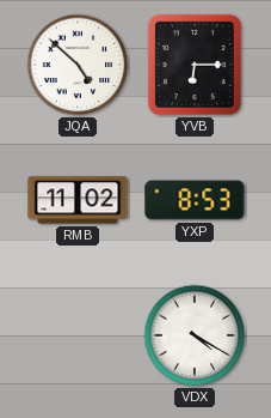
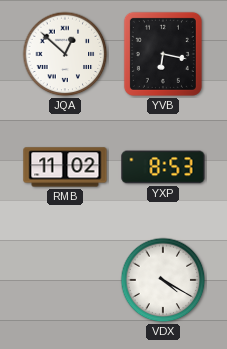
JQA: 4:52 -> 12:52
YVB: 6:15 -> 6:17
